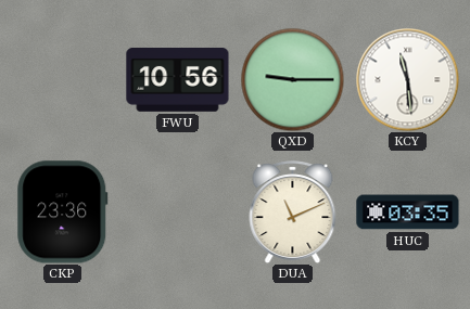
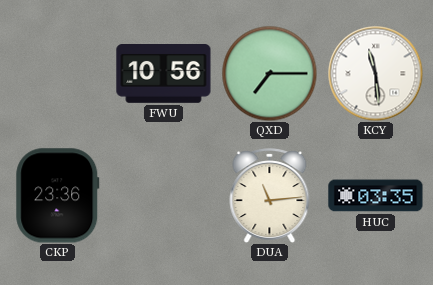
QXD: 9:15 -> 7:15
DUA: 11:11 -> 11:14
